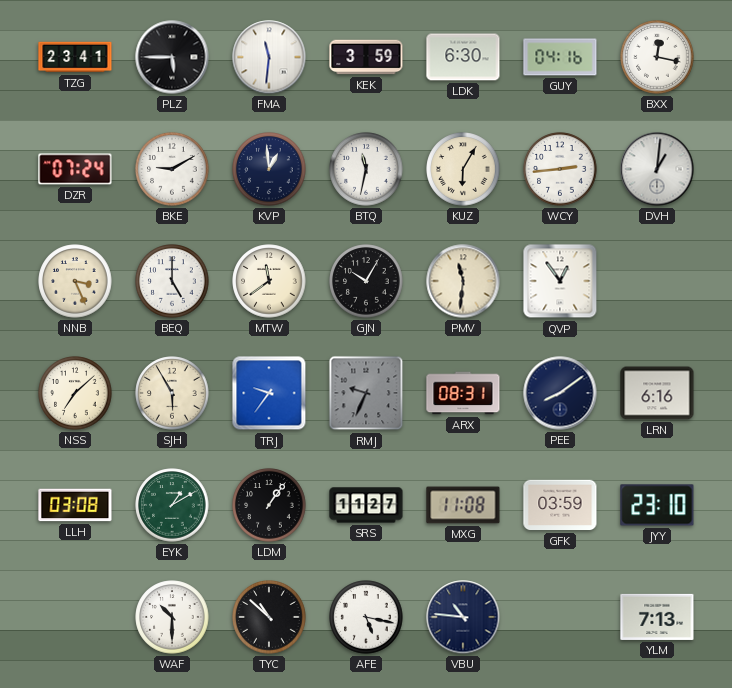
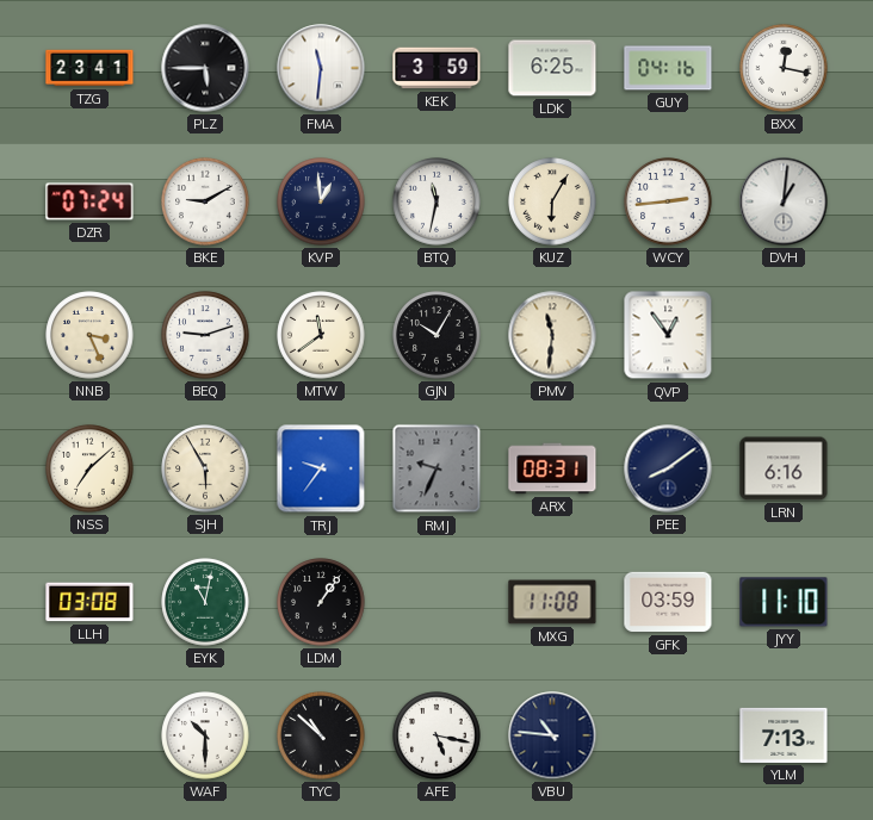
LDK: 6:30 -> 6:25
BEQ: 5:00 -> 9:12
EYK: 1:10 -> 11:02
SRS: 11:27 -> none
JYY: 23:10 -> 11:10
